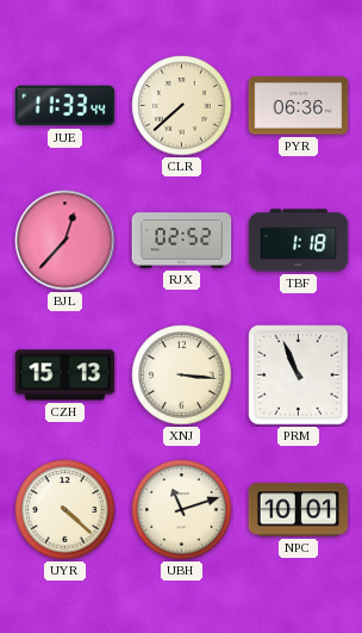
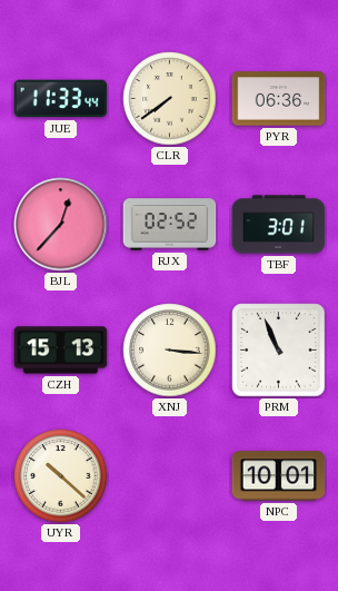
CLR: 7:38 -> 7:39
TBF: 1:18 -> 3:01
UYR: 4:22 -> 10:22
UBH: 11:12 -> none
